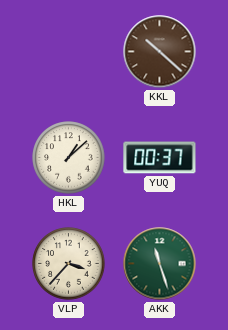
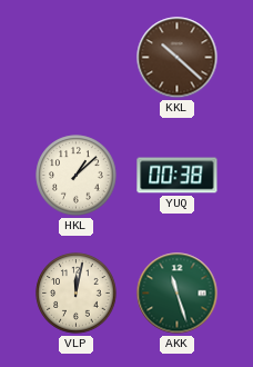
YUQ: 00:37 -> 00:38
VLP: 3:37 -> 12:02
